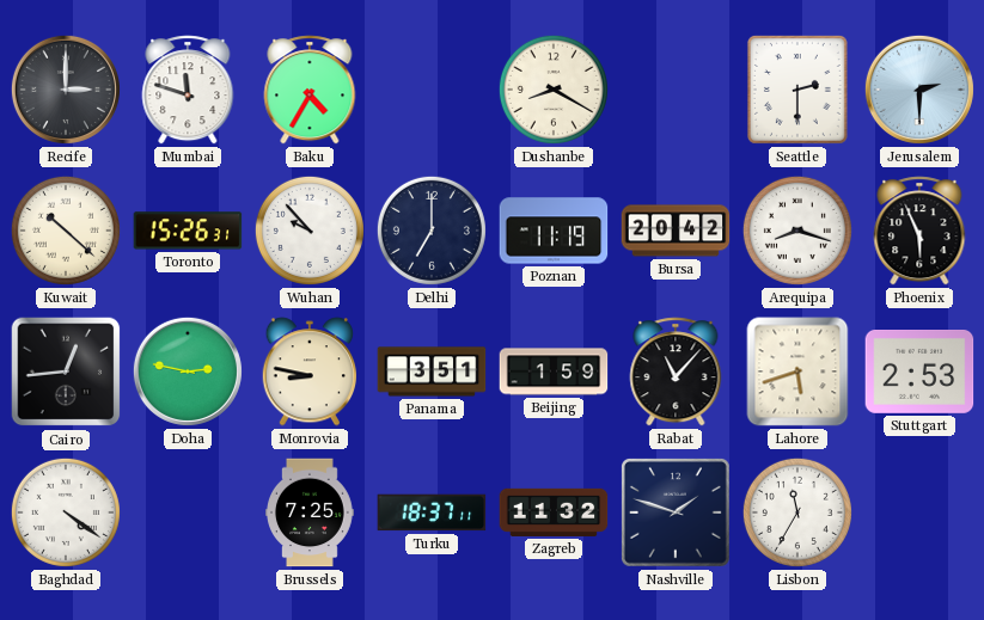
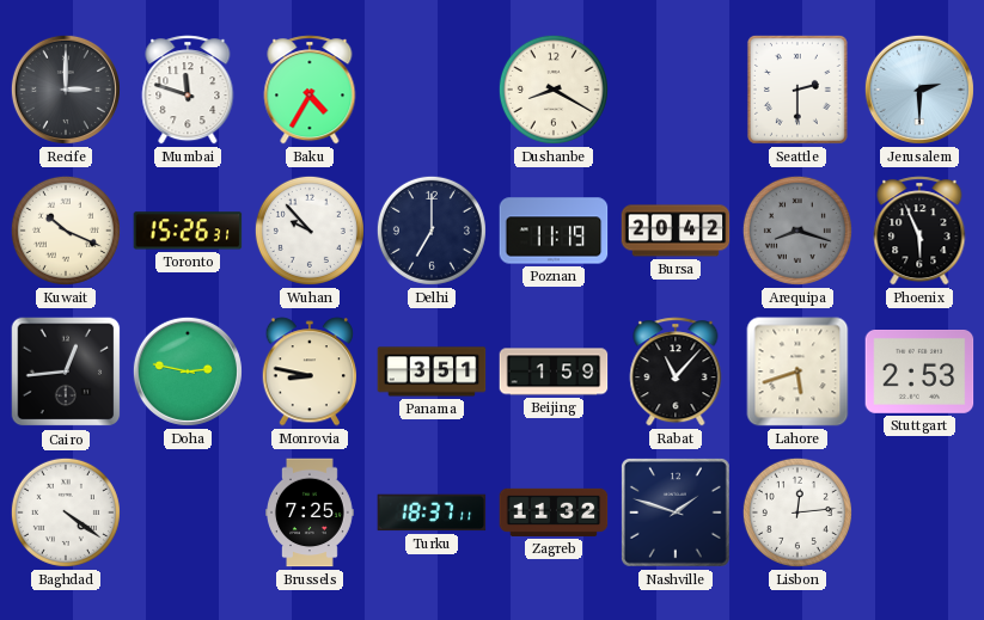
Kuwait: 10:22 -> 10:19
Arequipa dial: white -> grey
Lisbon: 11:35 -> 12:14
